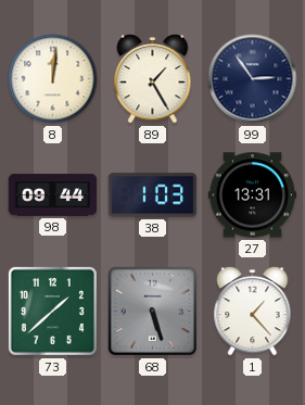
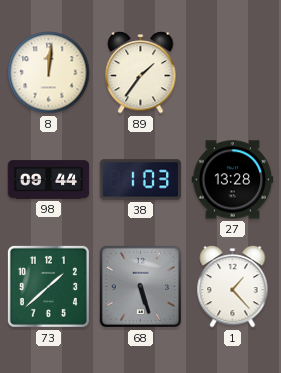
89: 1:25 -> 1:36
99: 2:54 -> none
27: 13:31 -> 13:28
